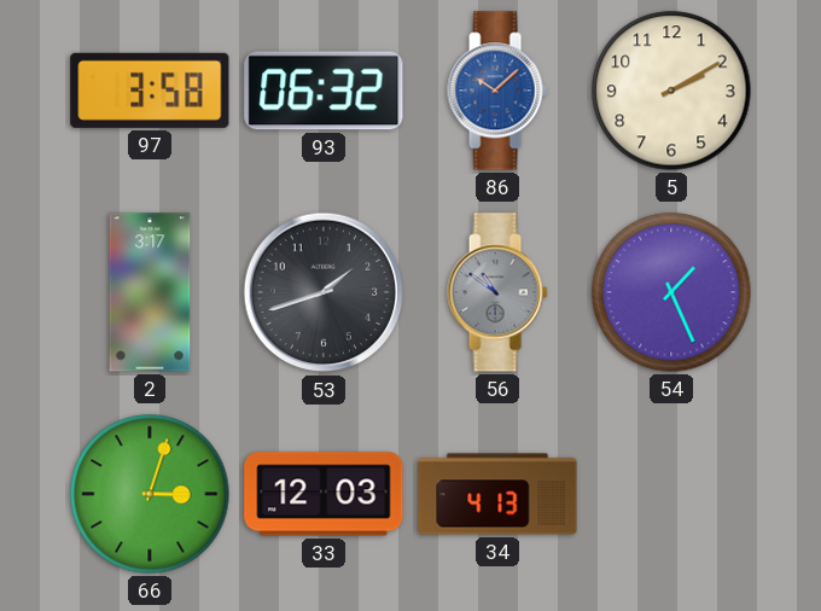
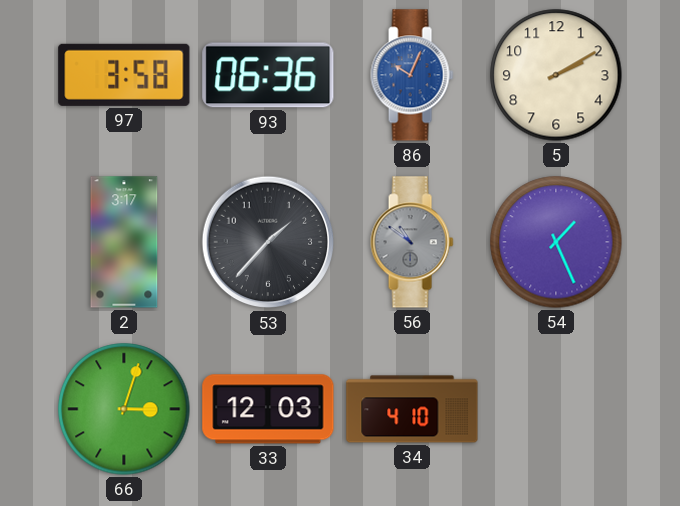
93: 06:32 -> 06:36
86: 10:08 -> 10:04
53: 1:42 -> 1:37
34: 4:13 -> 4:10
